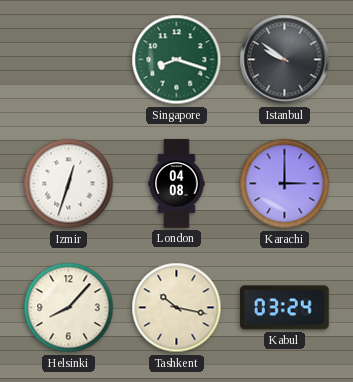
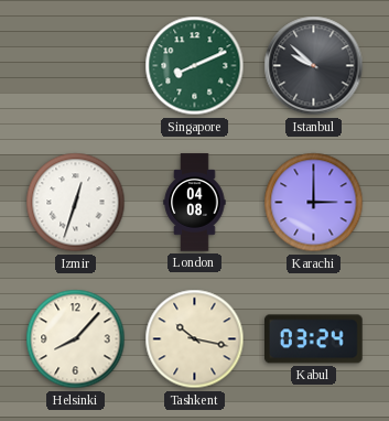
Singapore: 8:18 -> 8:11
Istanbul: 9:51 -> 9:52
